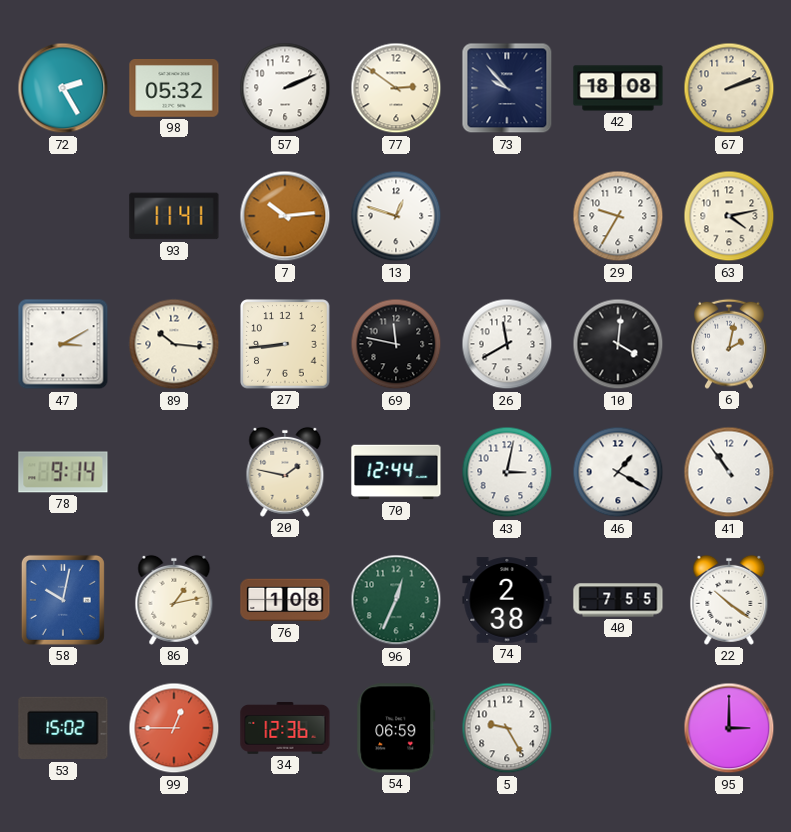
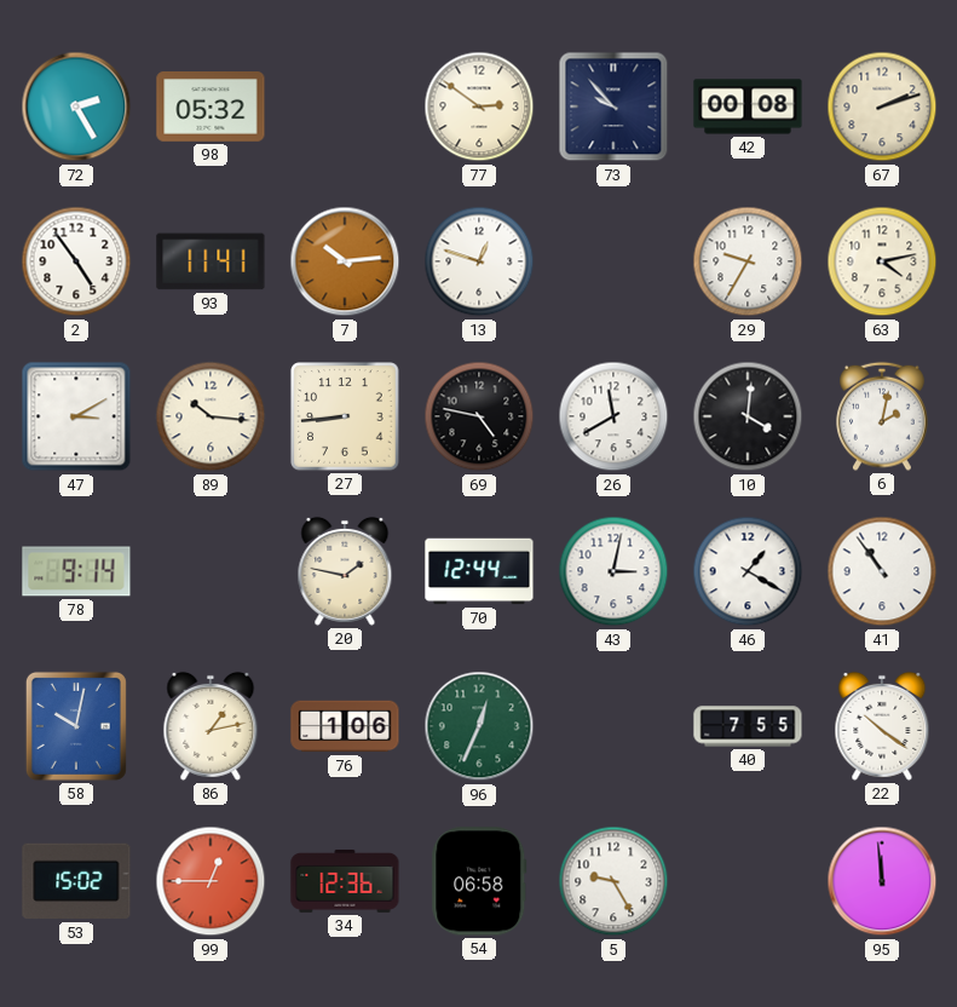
57: 2:11 -> none
42: 18:08 -> 00:08
2: none -> 4:54
69: 11:47 -> 4:47
76: 1:08 -> 1:06
74: 2:38 -> none
54: 06:59 -> 06:58
95: 3:00 -> 11:59
